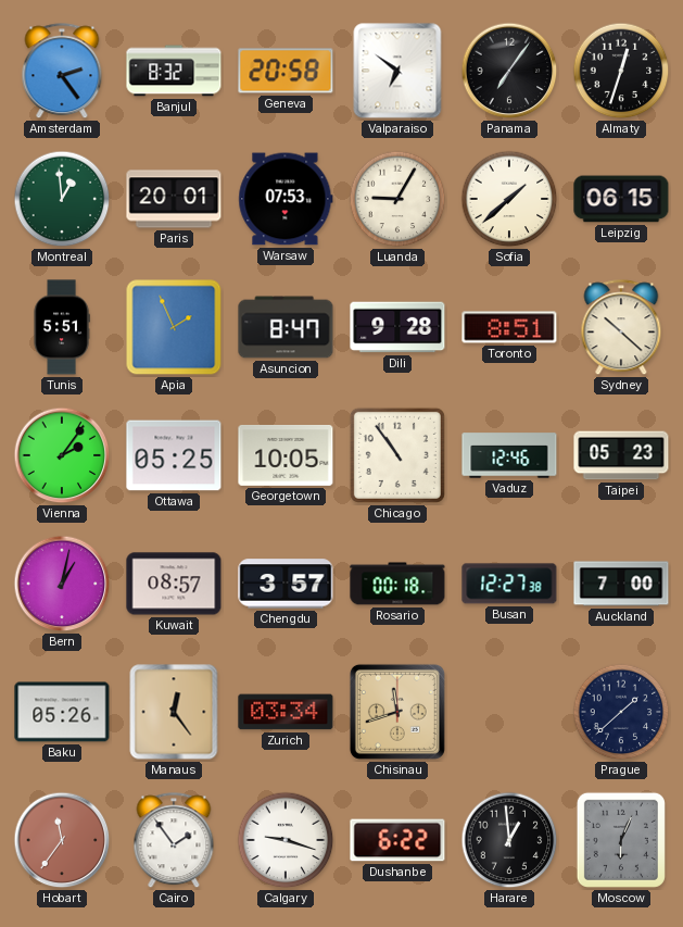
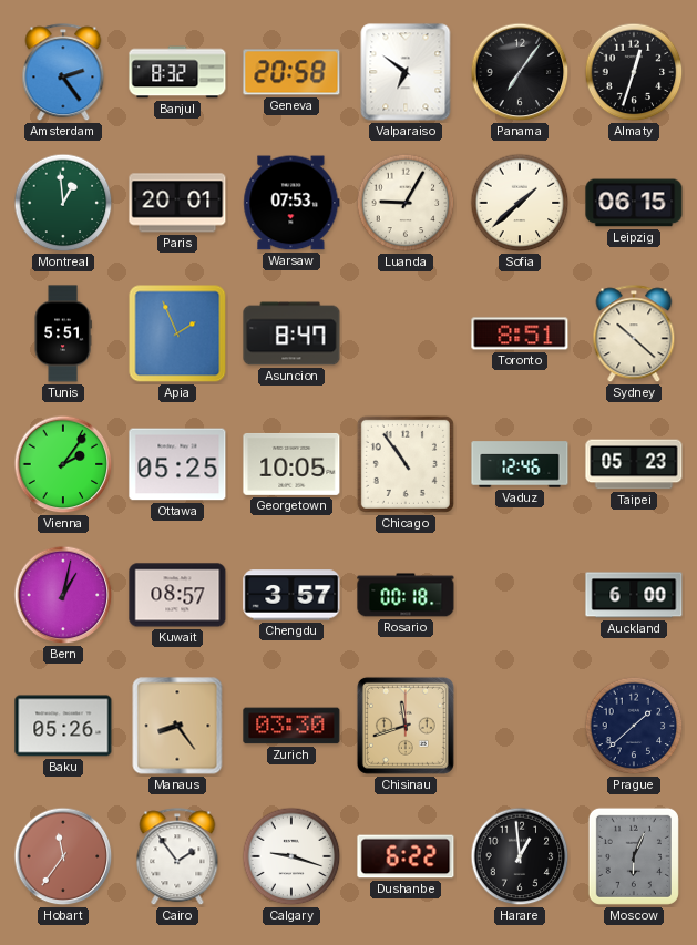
Dili: 9:28 -> none
Busan: 12:27 -> none
Auckland: 7:00 -> 6:00
Manaus: 12:24 -> 8:24
Zurich: 03:34 -> 03:30
